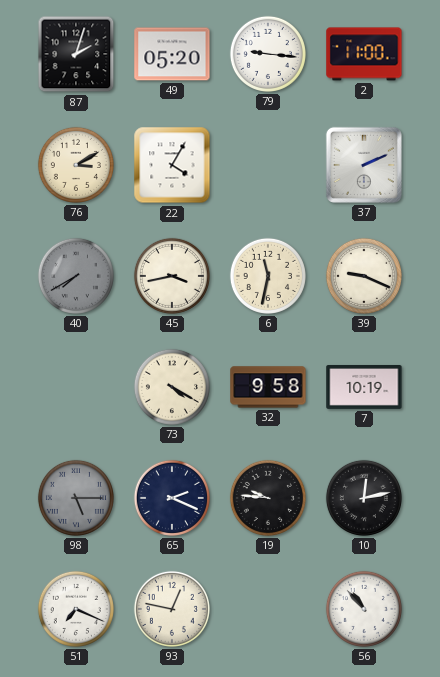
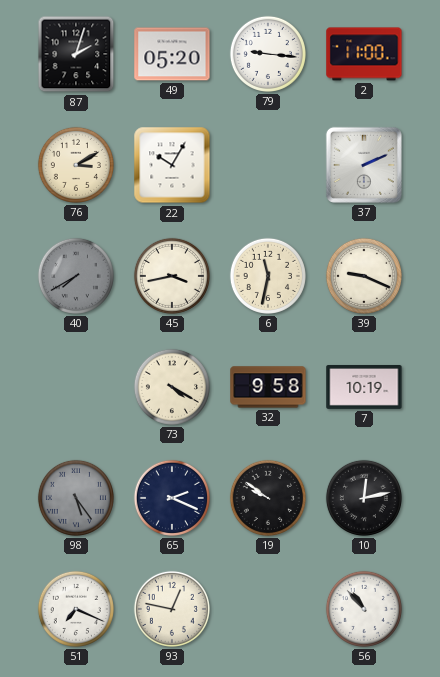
22: 4:05 -> 10:05
98: 5:15 -> 5:24
19: 9:46 -> 9:51
